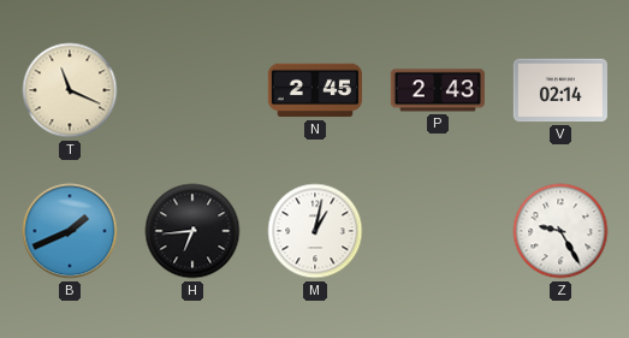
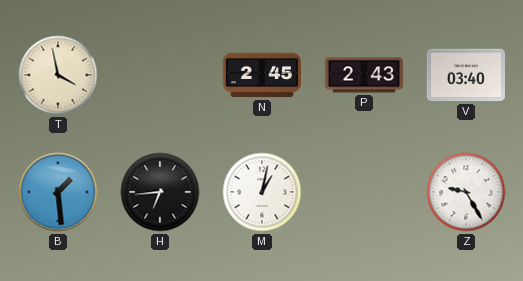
T: 11:19 -> 3:58
V: 02:14 -> 03:40
B: 1:41 -> 1:29
